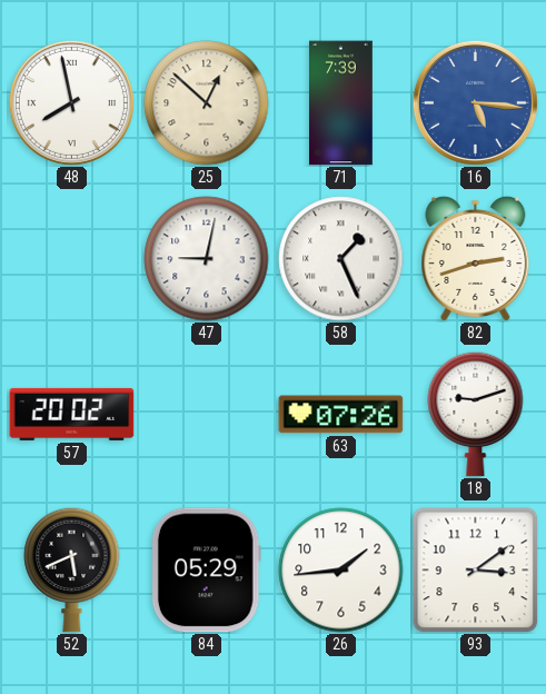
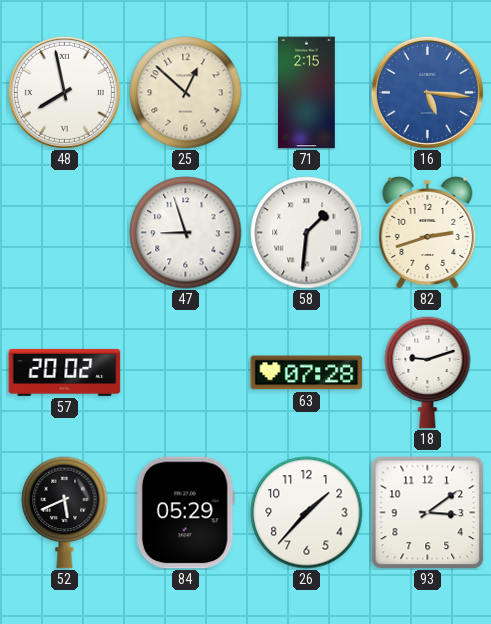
71: 7:39 -> 2:15
47: 9:02 -> 8:57
58: 1:26 -> 1:31
63: 07:26 -> 07:28
26: 1:44 -> 1:37
